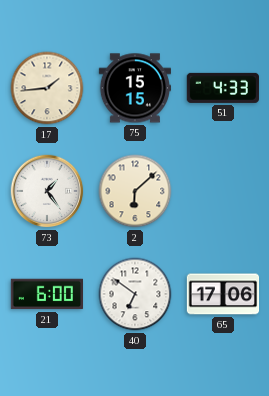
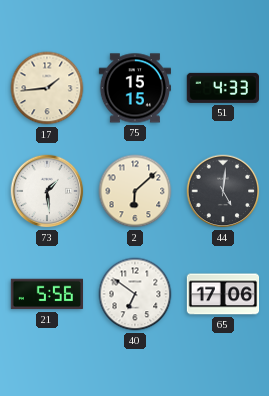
73: 1:24 -> 1:29
44: none -> 5:01
21: 6:00 -> 5:56
